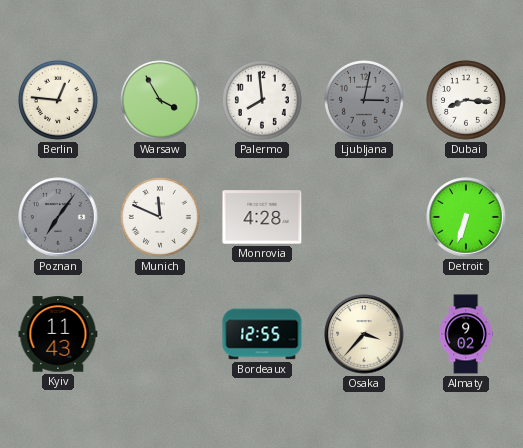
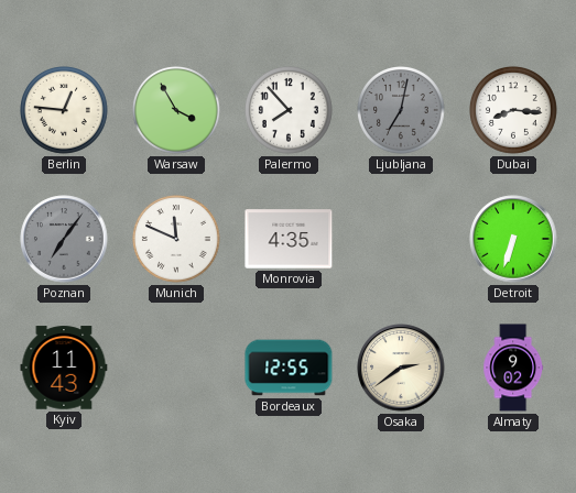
Palermo: 7:59 -> 7:53
Ljubljana: 3:02 -> 7:02
Monrovia: 4:28 -> 4:35
Osaka: 3:37 -> 2:39
